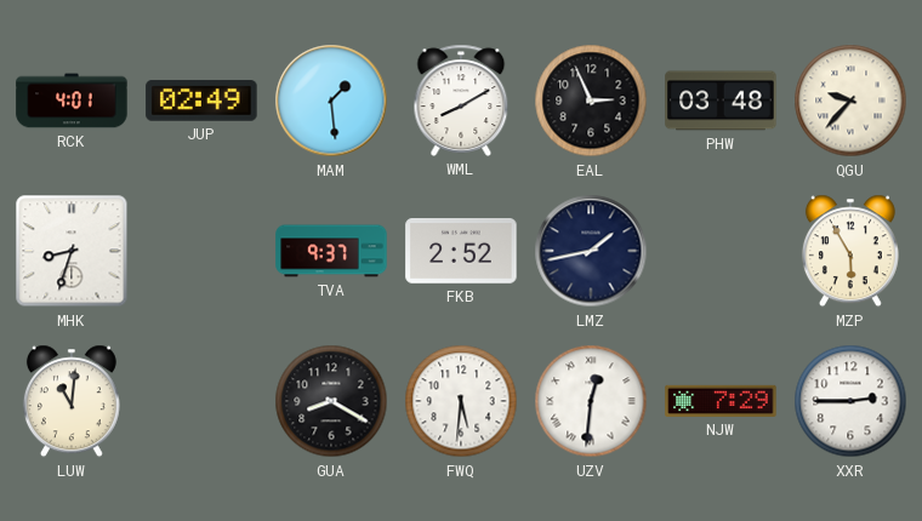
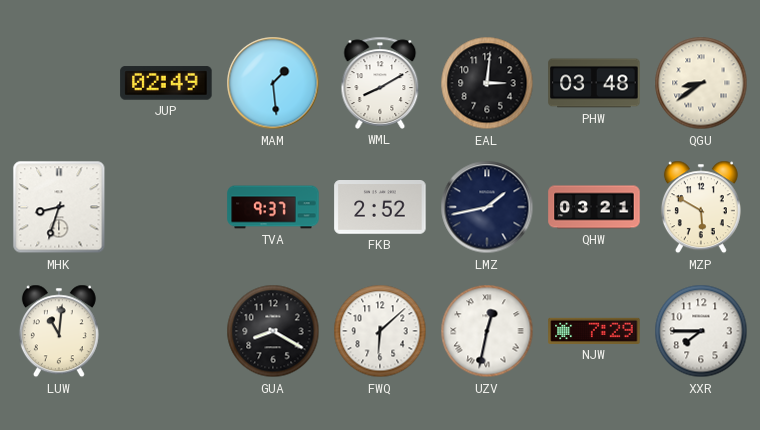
RCK: 4:01 -> none
EAL: 2:56 -> 3:01
QGU: 9:37 -> 8:39
QHW: none -> 03:21
MZP: 5:55 -> 5:50
FWQ: 5:31 -> 6:08
UZV: 12:31 -> 12:32
XXR: 2:45 -> 7:45
